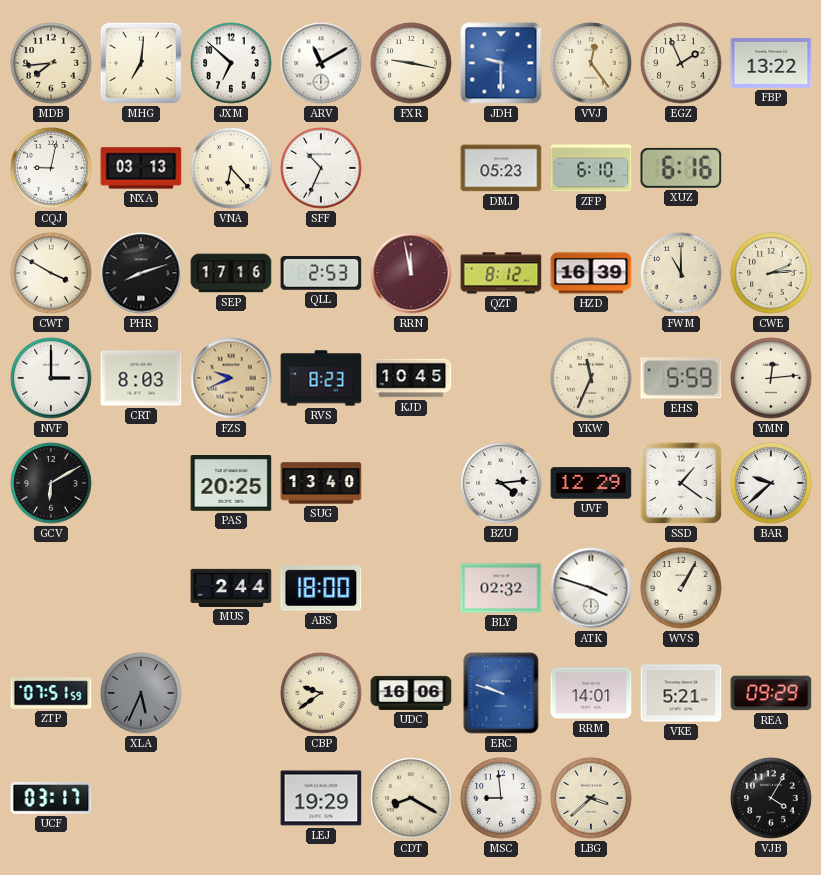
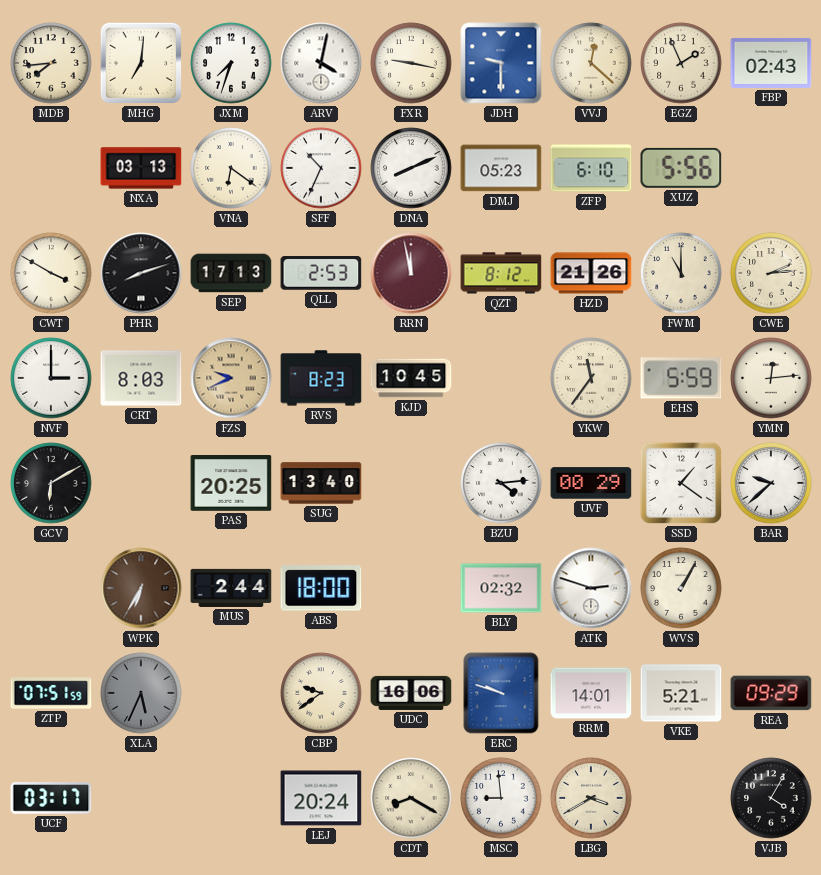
JXM: 6:52 -> 7:33
ARV: 11:10 -> 4:02
VVJ: 12:24 -> 12:22
FBP: 13:22 -> 02:43
CQJ: 9:02 -> none
VNA: 6:23 -> 6:21
DNA: none -> 8:11
XUZ: 6:16 -> 5:56
SEP: 17:16 -> 17:13
HZD: 16:39 -> 21:26
YKW: 11:34 -> 11:36
UVF: 12:29 -> 00:29
WPK: none -> 6:35
ATK: 3:48 -> 2:48
LEJ: 19:29 -> 20:24
LBG: 3:38 -> 3:40
